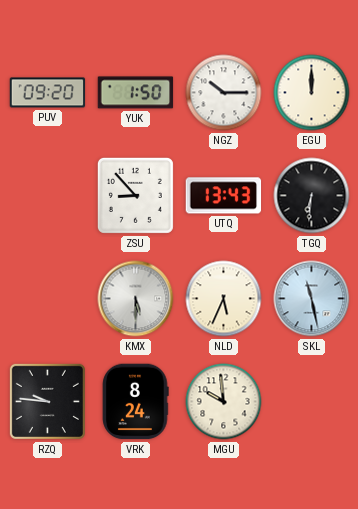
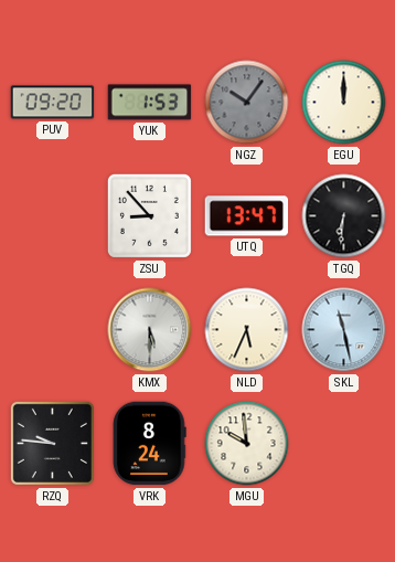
YUK: 1:50 -> 1:53
NGZ: 10:15 -> 10:06
NGZ dial: white -> grey
UTQ: 13:43 -> 13:47
